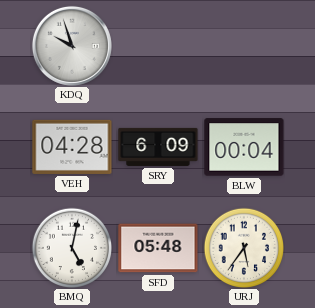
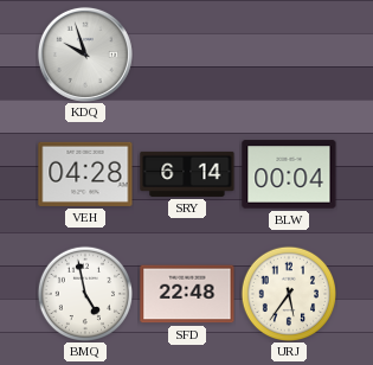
SRY: 6:09 -> 6:14
BMQ: 5:02 -> 4:58
SFD: 05:48 -> 22:48
